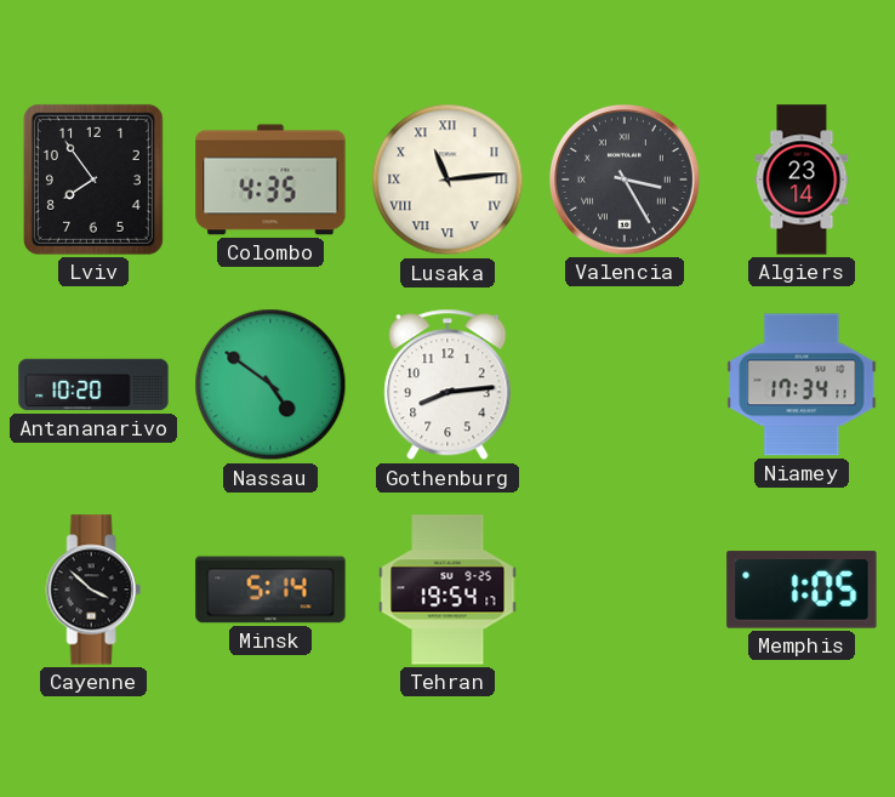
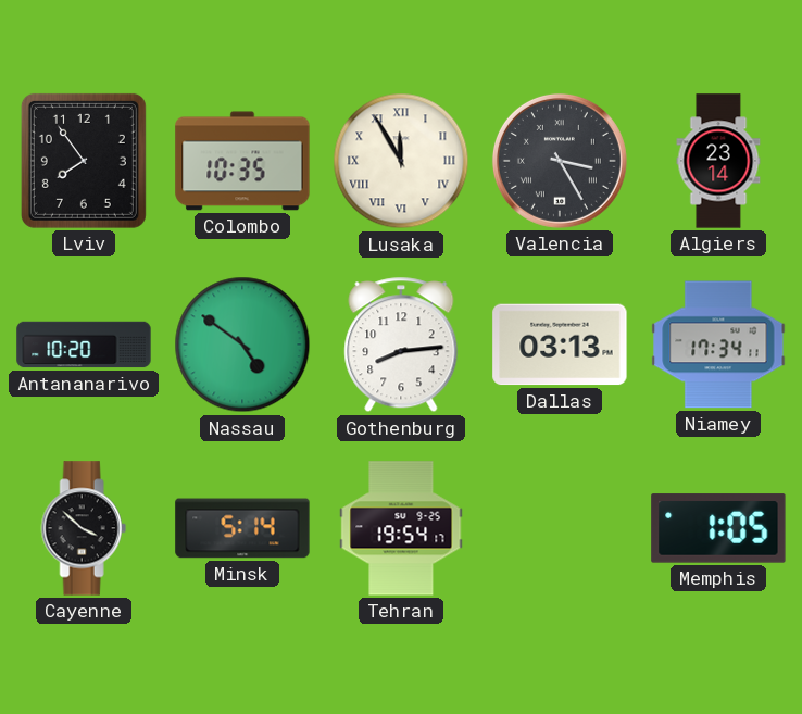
Colombo: 4:35 -> 10:35
Lusaka: 11:14 -> 11:55
Dallas: none -> 03:13
